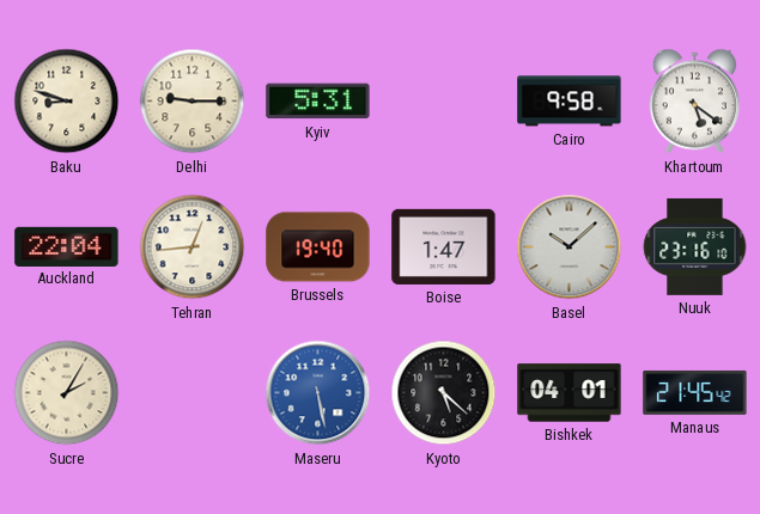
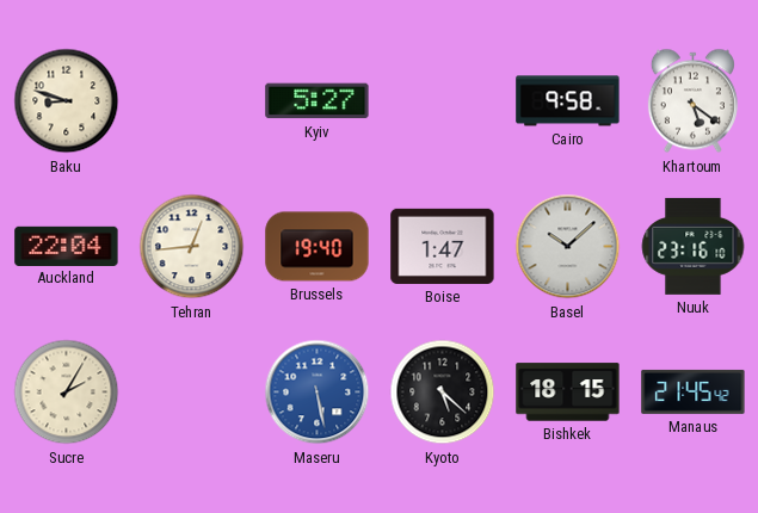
Delhi: 9:15 -> none
Kyiv: 5:31 -> 5:27
Bishkek: 04:01 -> 18:15
